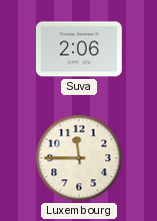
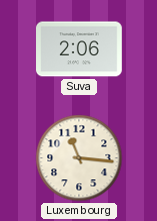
Luxembourg: 11:45 -> 11:16
